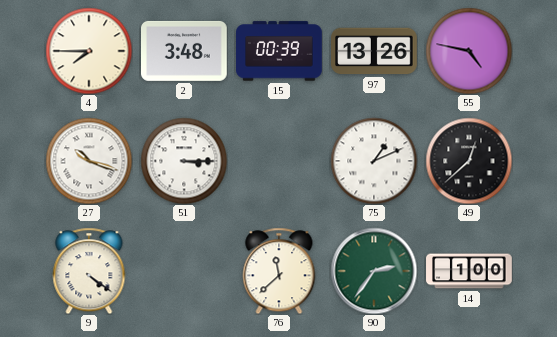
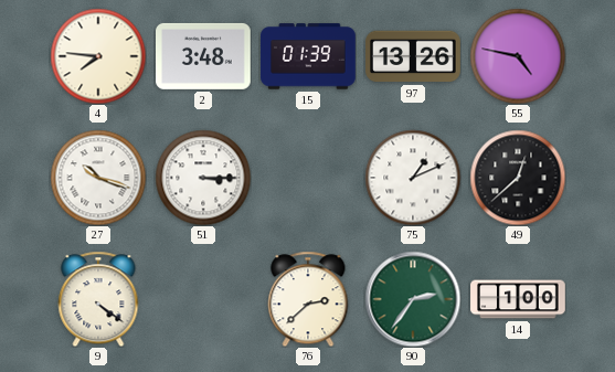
4: 7:45 -> 7:46
15: 00:39 -> 01:39
76: 11:38 -> 2:38
